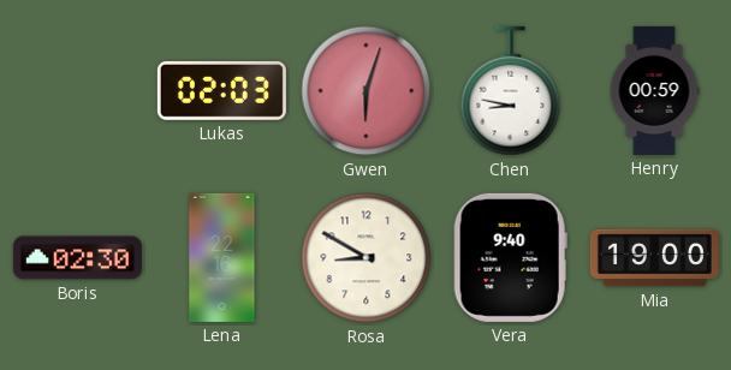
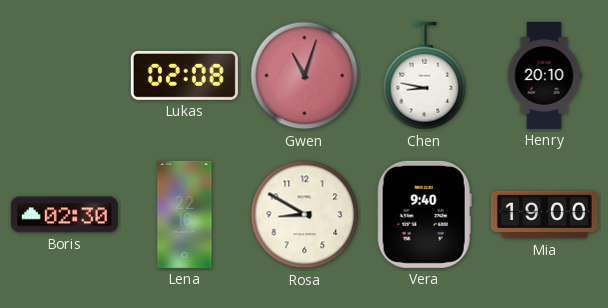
Lukas: 02:03 -> 02:08
Gwen: 6:03 -> 11:03
Henry: 00:59 -> 20:10
